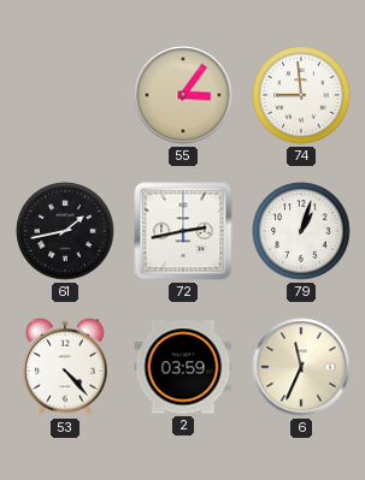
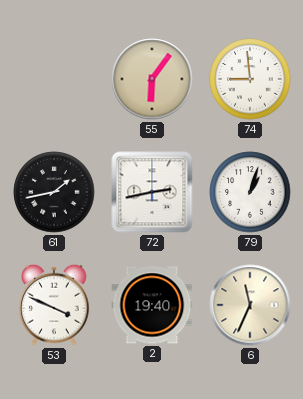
55: 3:06 -> 6:06
53: 4:23 -> 3:49
2: 03:59 -> 19:40
